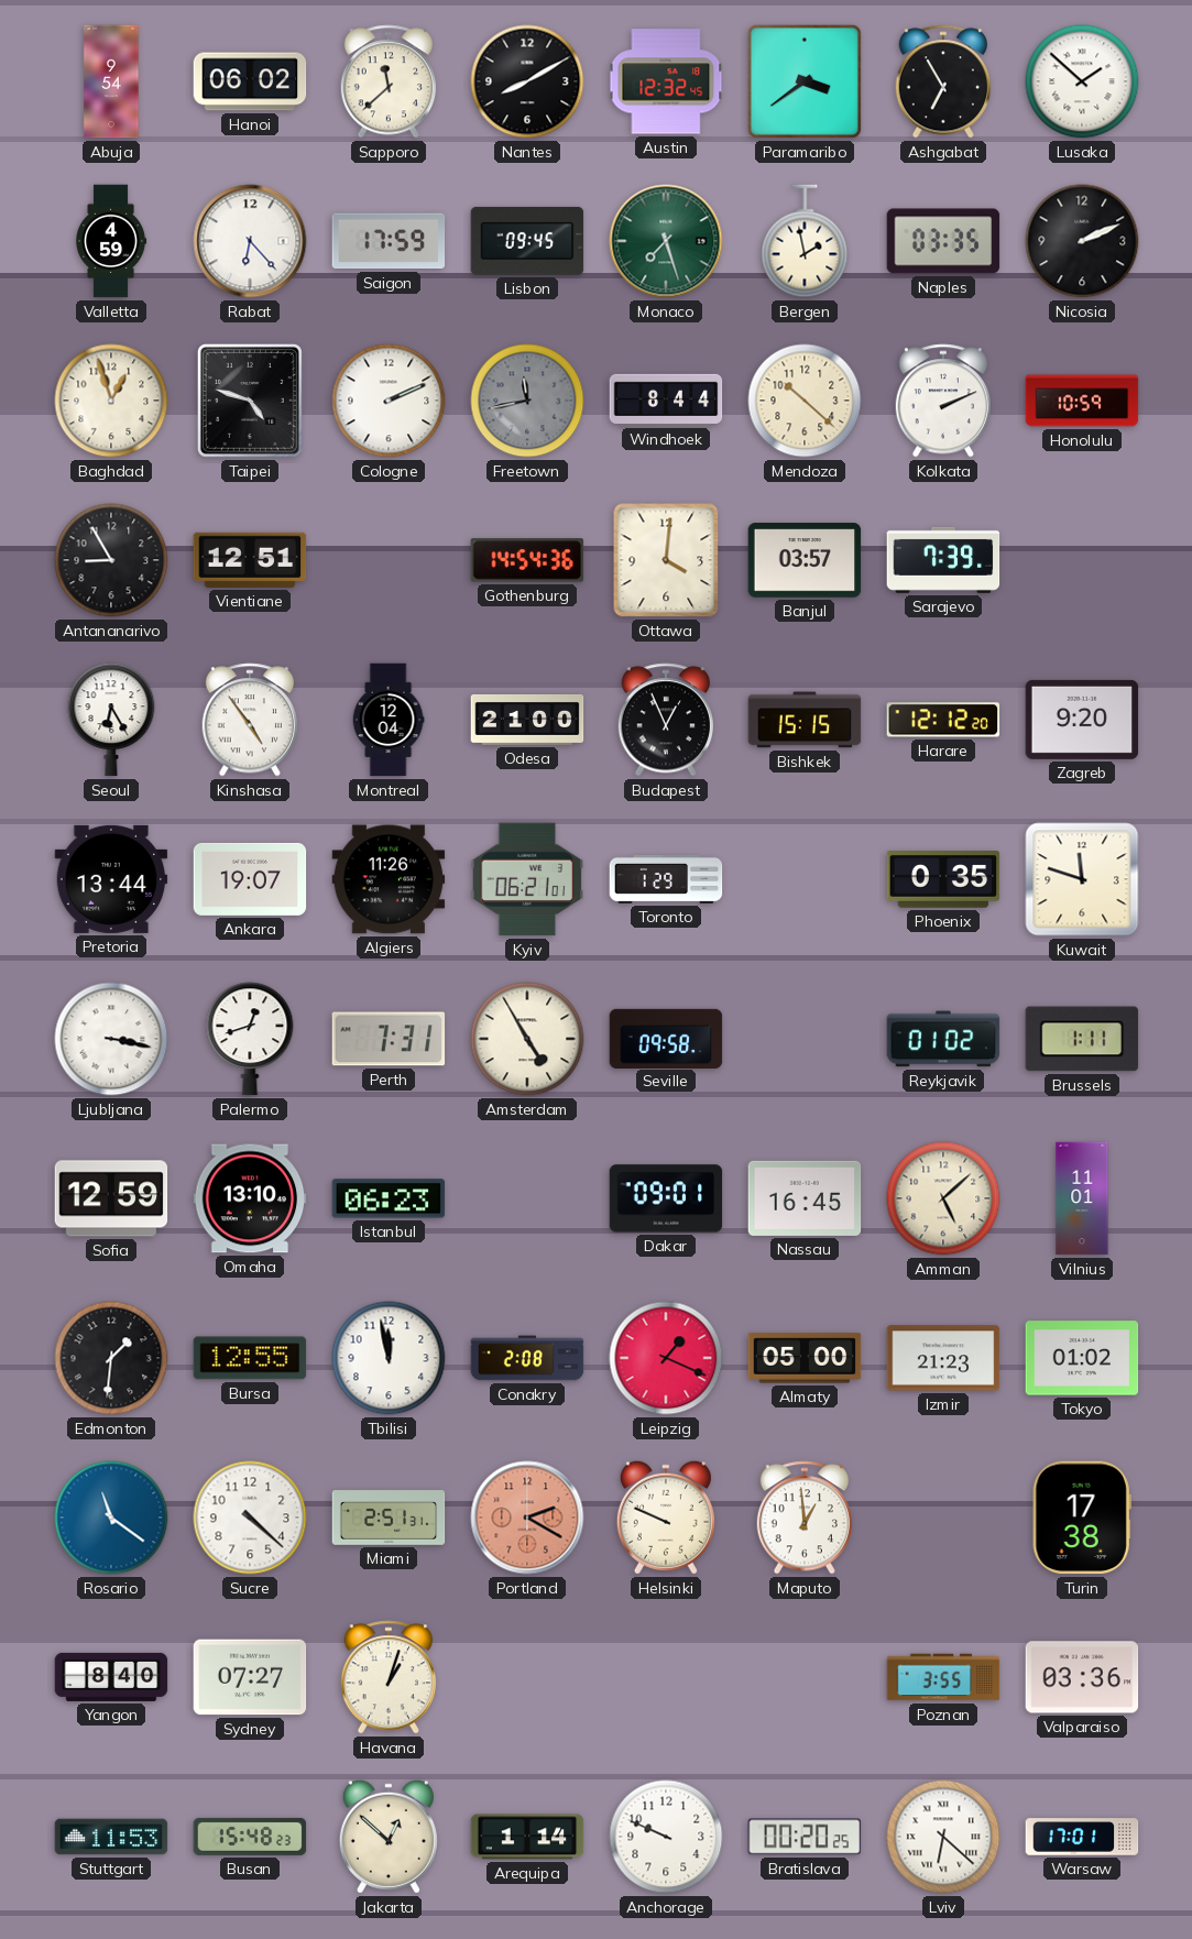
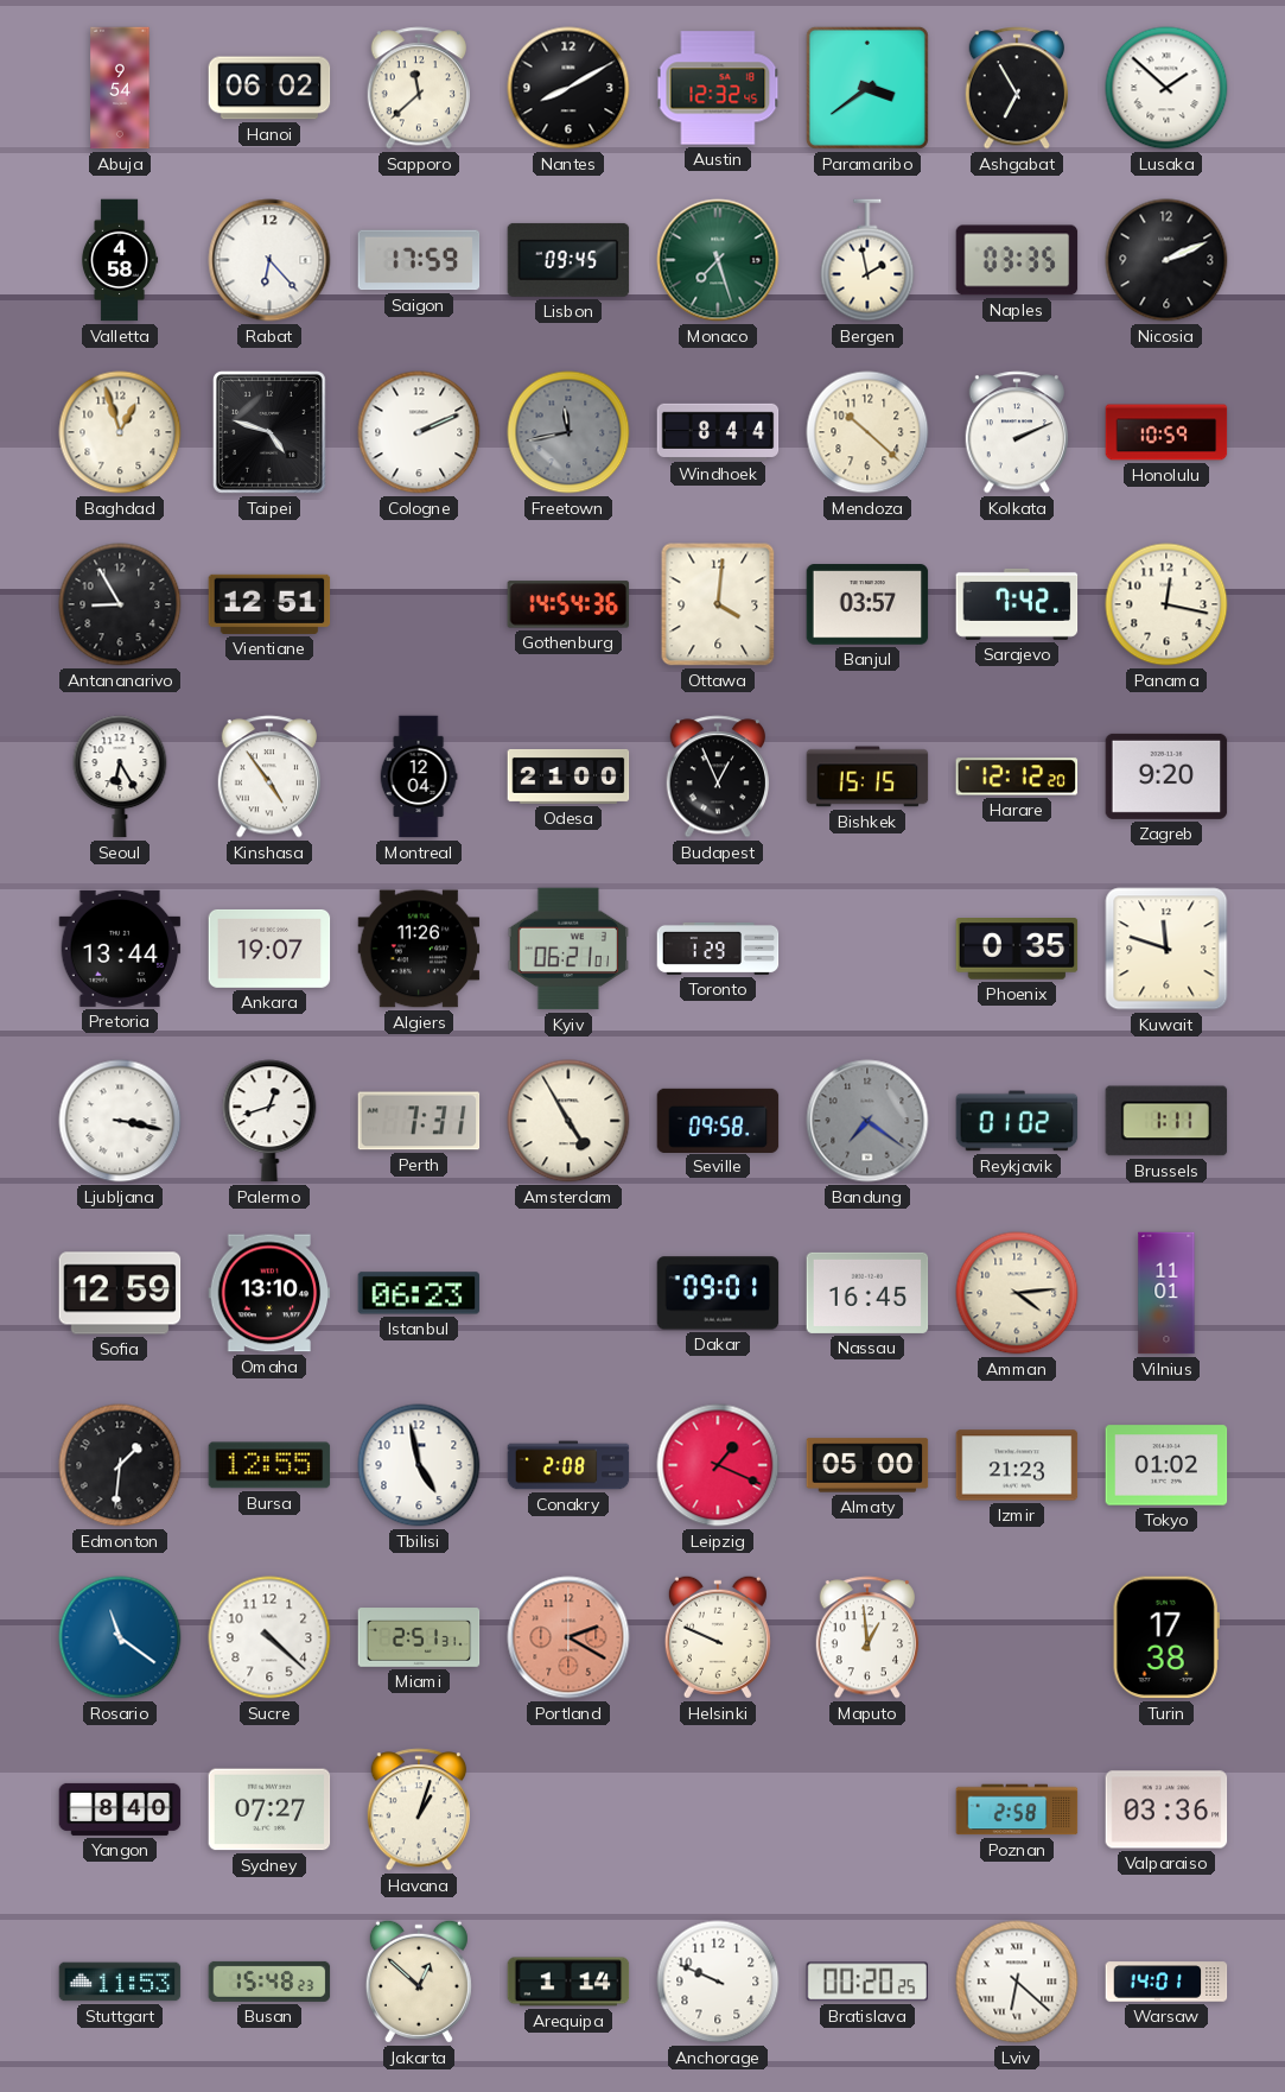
Valletta: 4:59 -> 4:58
Sarajevo: 7:39 -> 7:42
Panama: none -> 12:17
Bandung: none -> 7:21
Amman: 5:08 -> 4:14
Tbilisi: 11:58 -> 4:58
Poznan: 3:55 -> 2:58
Warsaw: 17:01 -> 14:01
